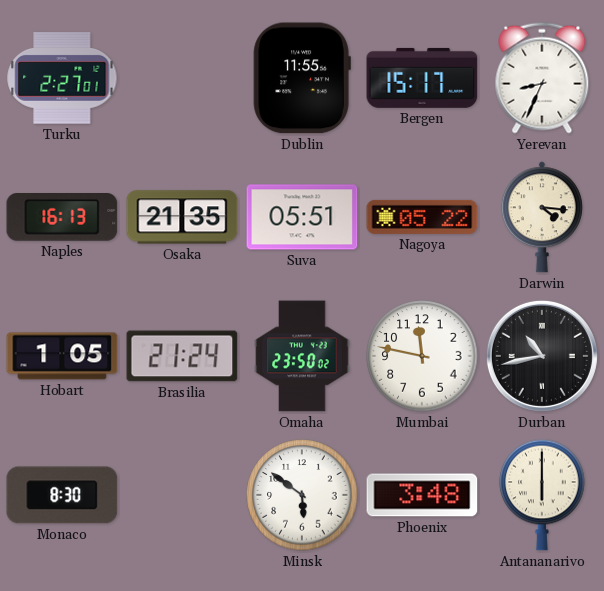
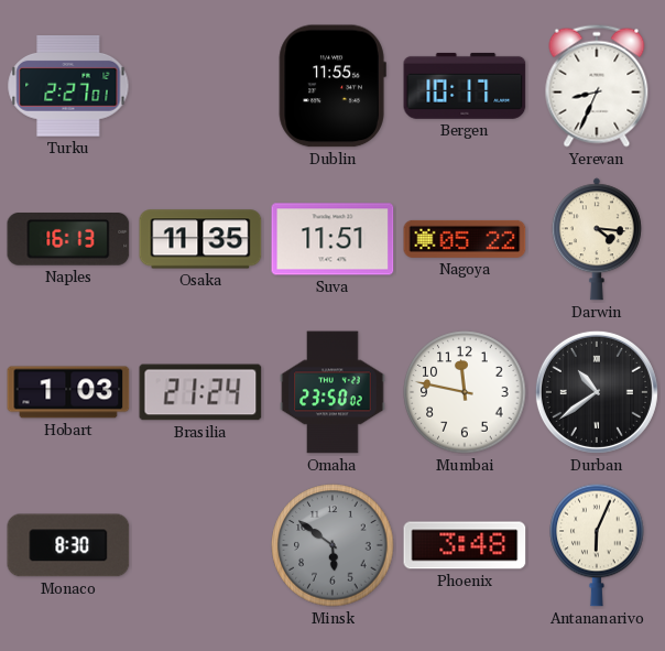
Bergen: 15:17 -> 10:17
Osaka: 21:35 -> 11:35
Suva: 05:51 -> 11:51
Hobart: 1:05 -> 1:03
Durban: 10:43 -> 10:39
Minsk dial: white -> grey
Antananarivo: 6:00 -> 6:04
